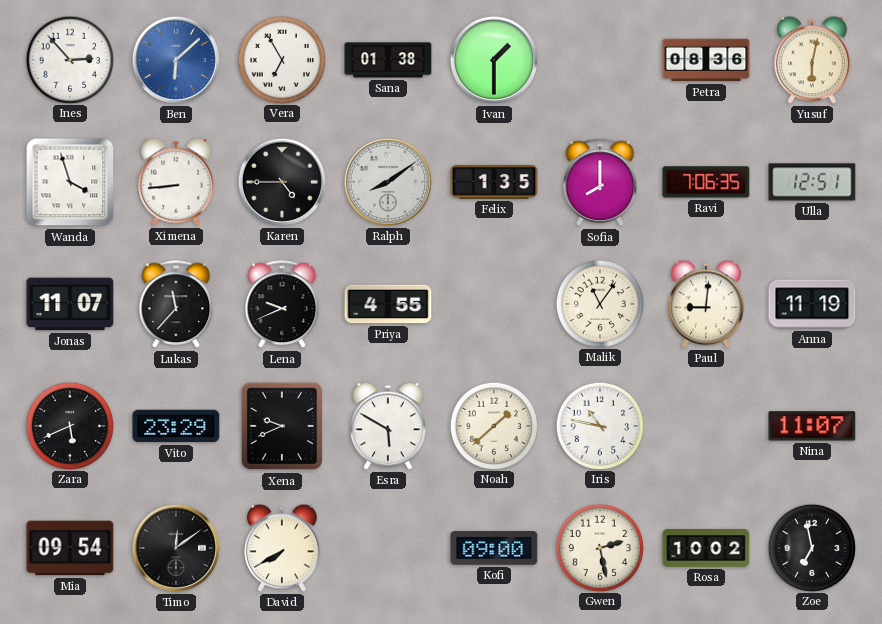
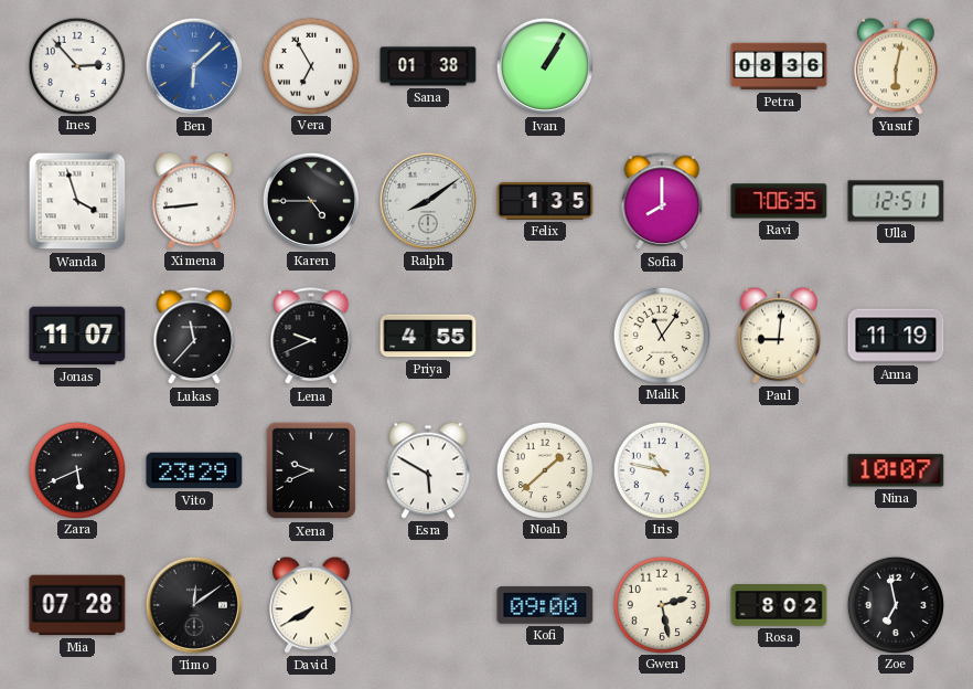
Ivan: 1:30 -> 1:05
Nina: 11:07 -> 10:07
Mia: 09:54 -> 07:28
Rosa: 10:02 -> 8:02
